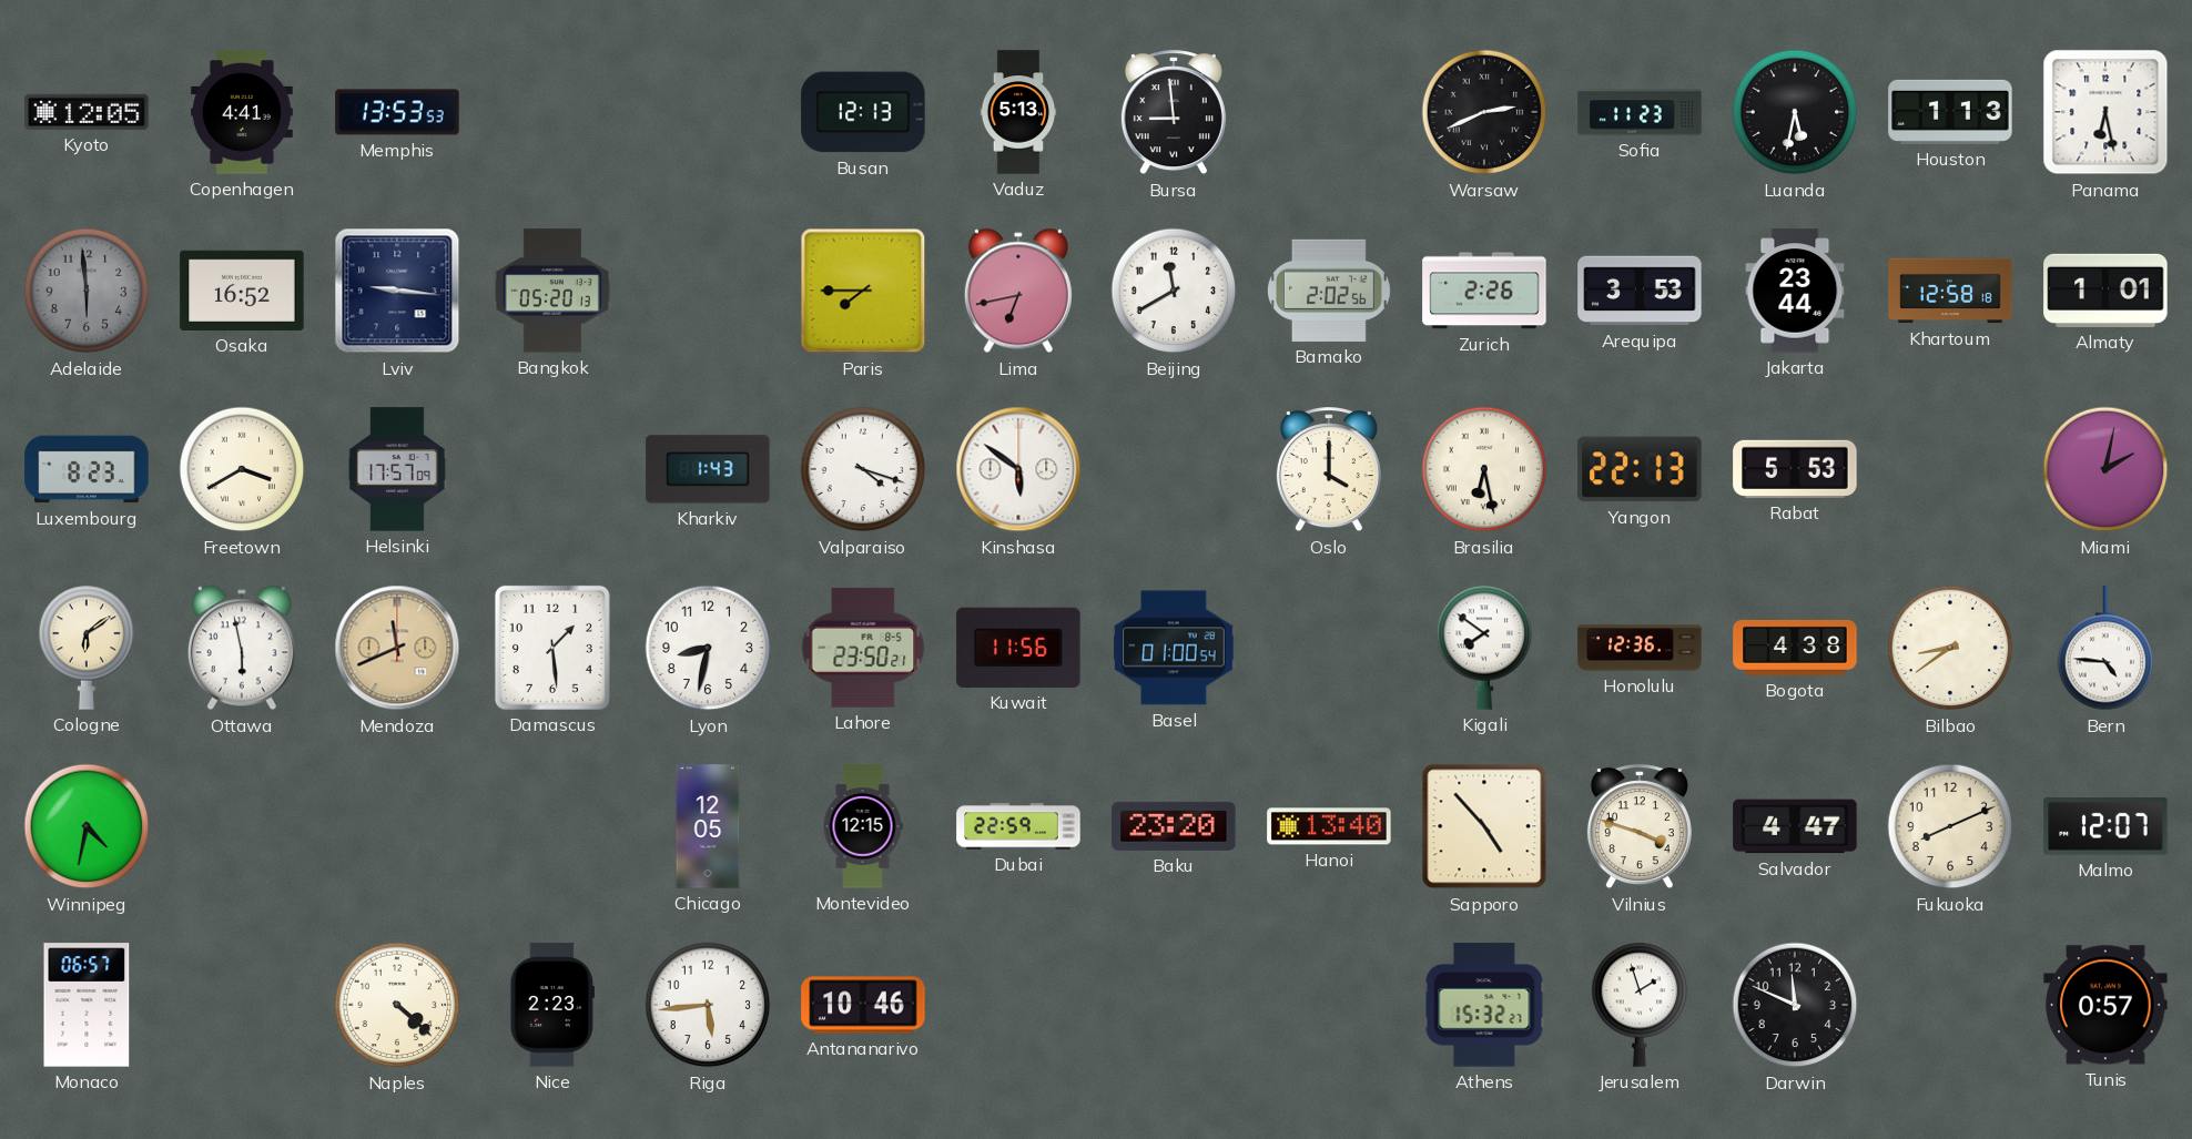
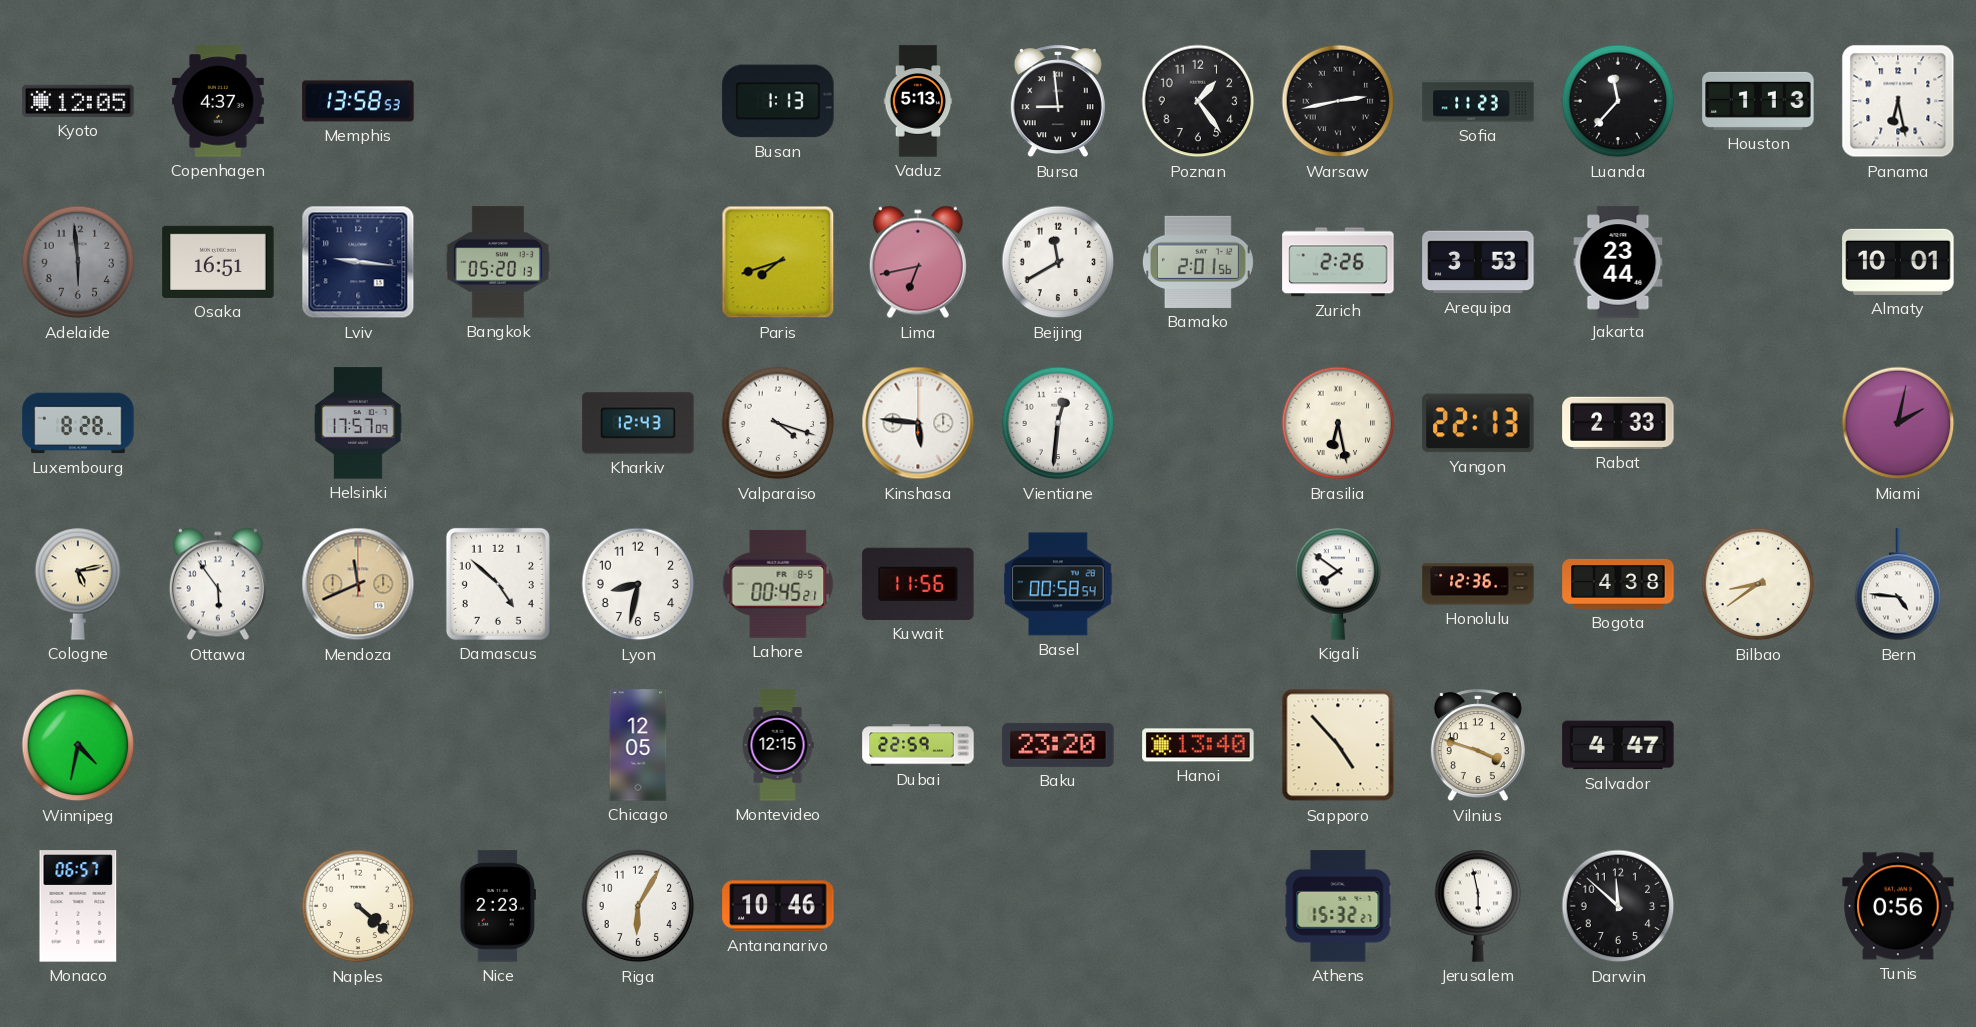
Copenhagen: 4:41 -> 4:37
Memphis: 13:53 -> 13:58
Busan: 12:13 -> 1:13
Poznan: none -> 1:24
Warsaw: 2:41 -> 2:43
Luanda: 5:32 -> 11:37
Osaka: 16:52 -> 16:51
Paris: 7:45 -> 7:42
Bamako: 2:02 -> 2:01
Khartoum: 12:58 -> none
Almaty: 1:01 -> 10:01
Luxembourg: 8:23 -> 8:28
Freetown: 3:40 -> none
Kharkiv: 1:43 -> 12:43
Kinshasa: 5:51 -> 5:46
Vientiane: none -> 12:31
Oslo: 4:00 -> none
Rabat: 5:53 -> 2:33
Cologne: 6:09 -> 5:13
Ottawa: 5:58 -> 5:54
Damascus: 1:29 -> 4:52
Lahore: 23:50 -> 00:45
Basel: 01:00 -> 00:58
Fukuoka: 8:11 -> none
Malmo: 12:07 -> none
Riga: 5:44 -> 6:05
Jerusalem: 1:57 -> 5:58
Darwin: 11:49 -> 11:52
Tunis: 0:57 -> 0:56
